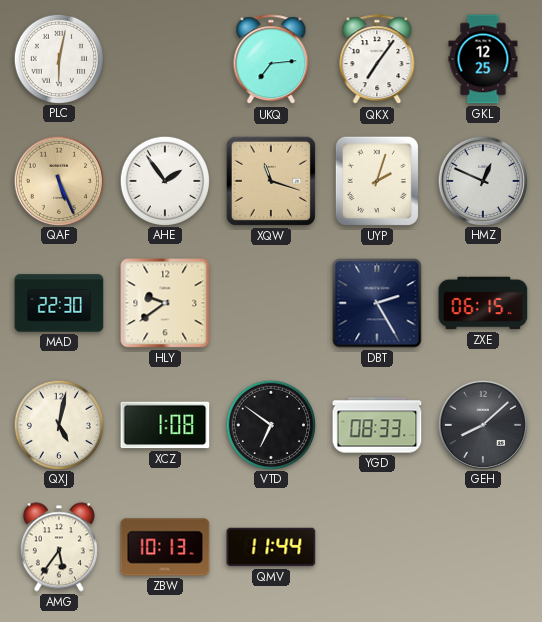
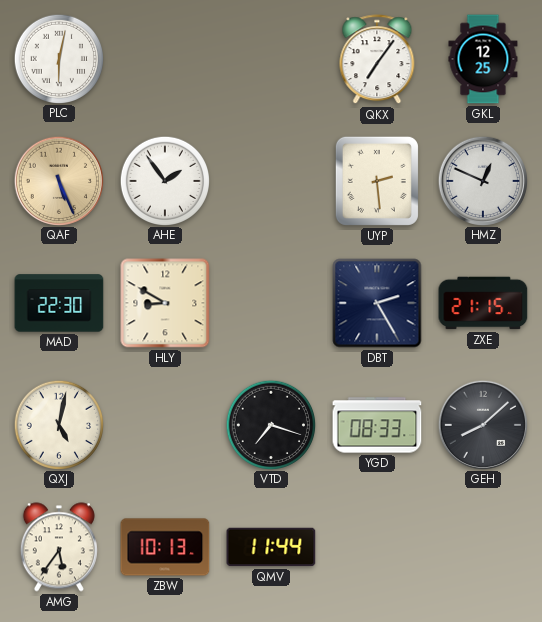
UKQ: 7:14 -> none
XQW: 11:18 -> none
UYP: 2:03 -> 2:29
HLY: 9:39 -> 8:50
ZXE: 06:15 -> 21:15
XCZ: 1:08 -> none
VTD: 6:51 -> 7:18
